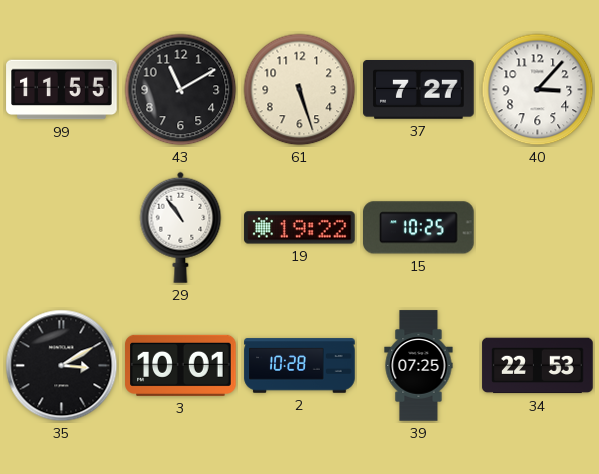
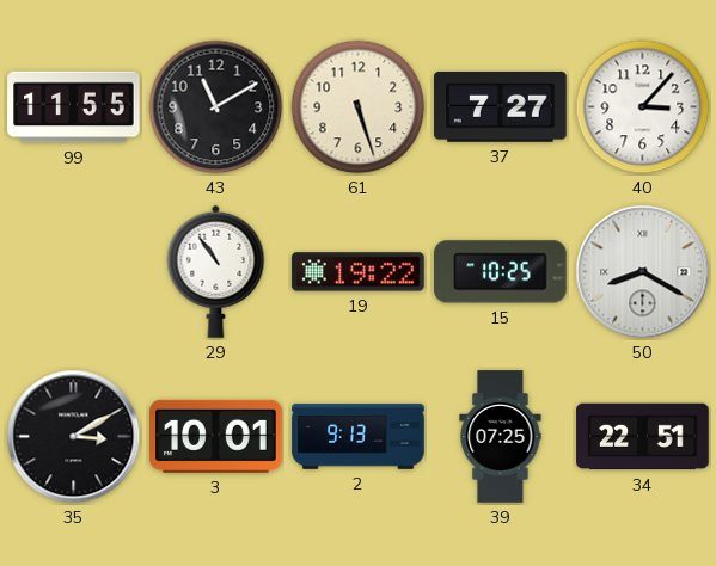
50: none -> 8:20
2: 10:28 -> 9:13
34: 22:53 -> 22:51
